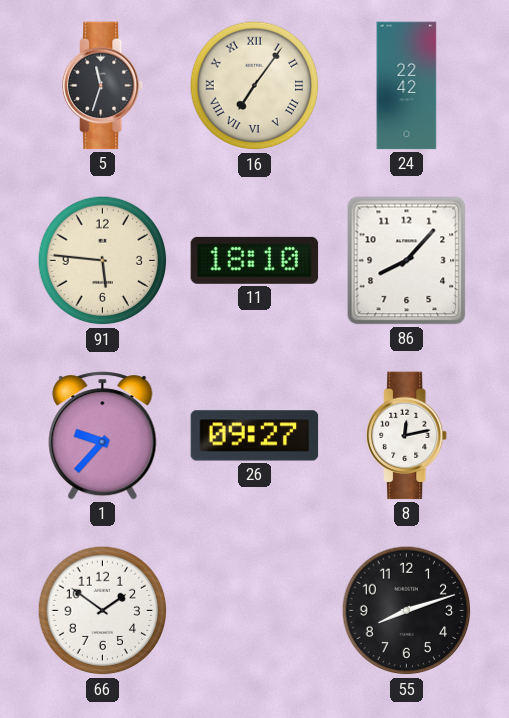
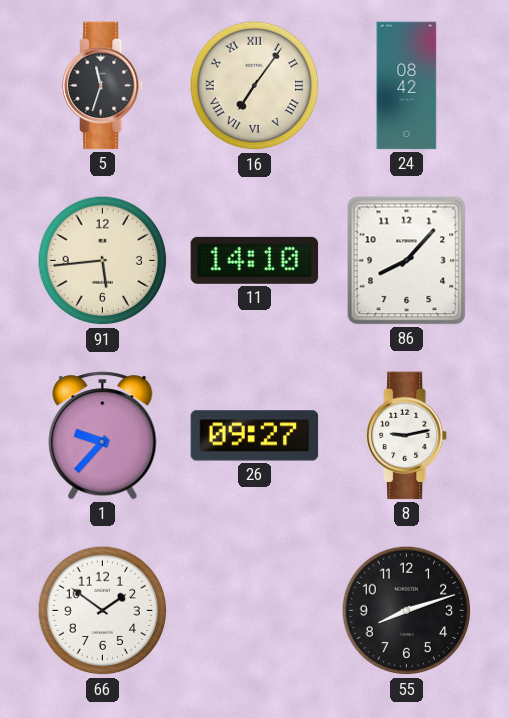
24: 22:42 -> 08:42
91: 5:46 -> 5:44
11: 18:10 -> 14:10
8: 12:13 -> 9:13
